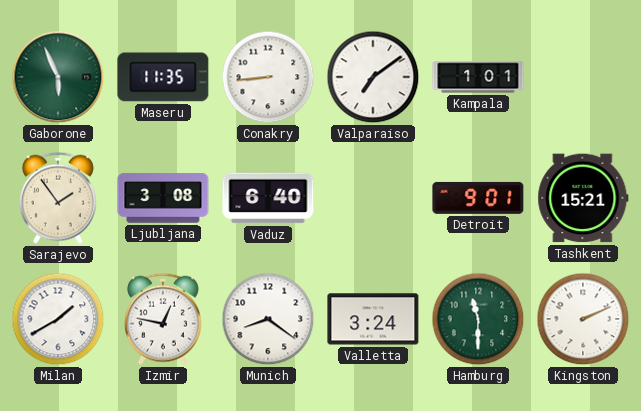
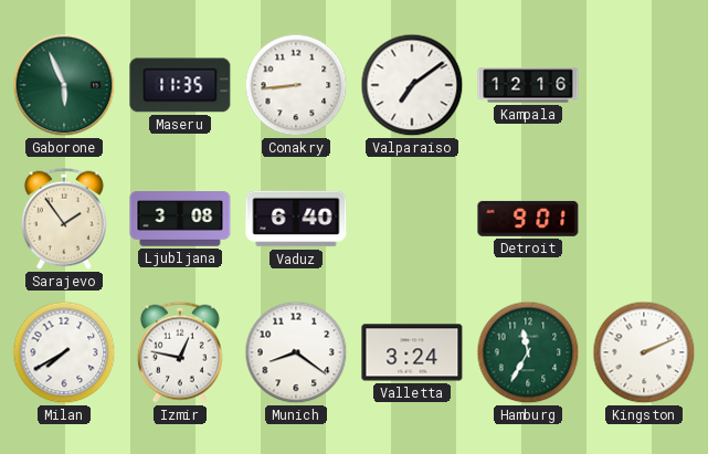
Kampala: 1:01 -> 12:16
Tashkent: 15:21 -> none
Milan: 1:40 -> 7:40
Hamburg: 11:30 -> 11:35
